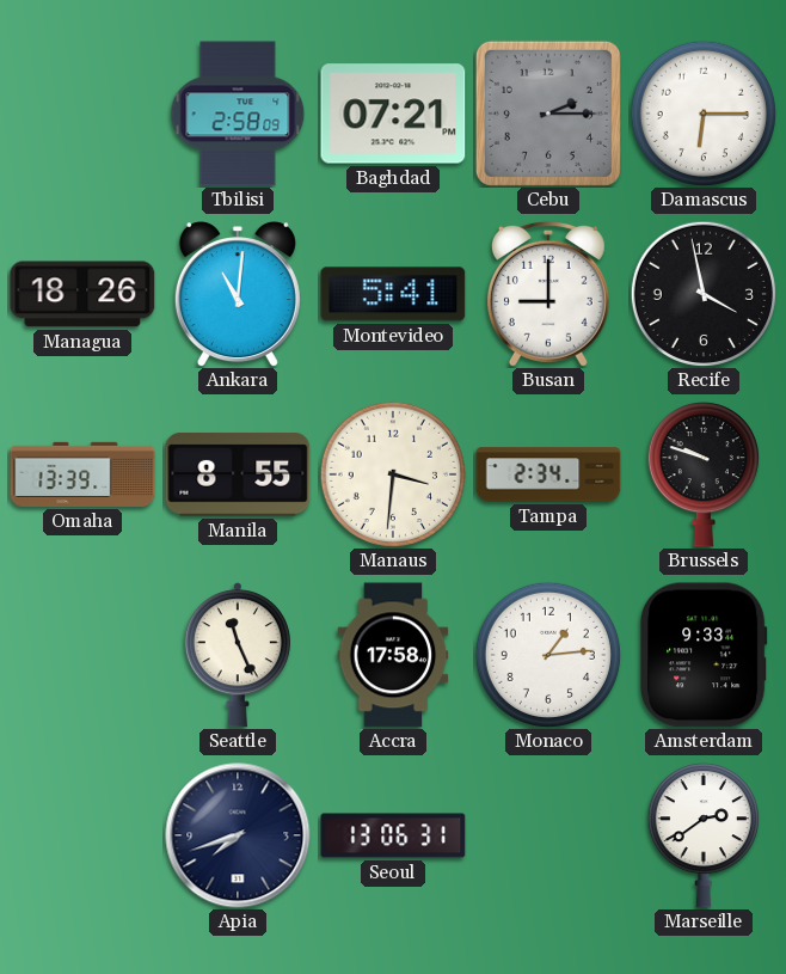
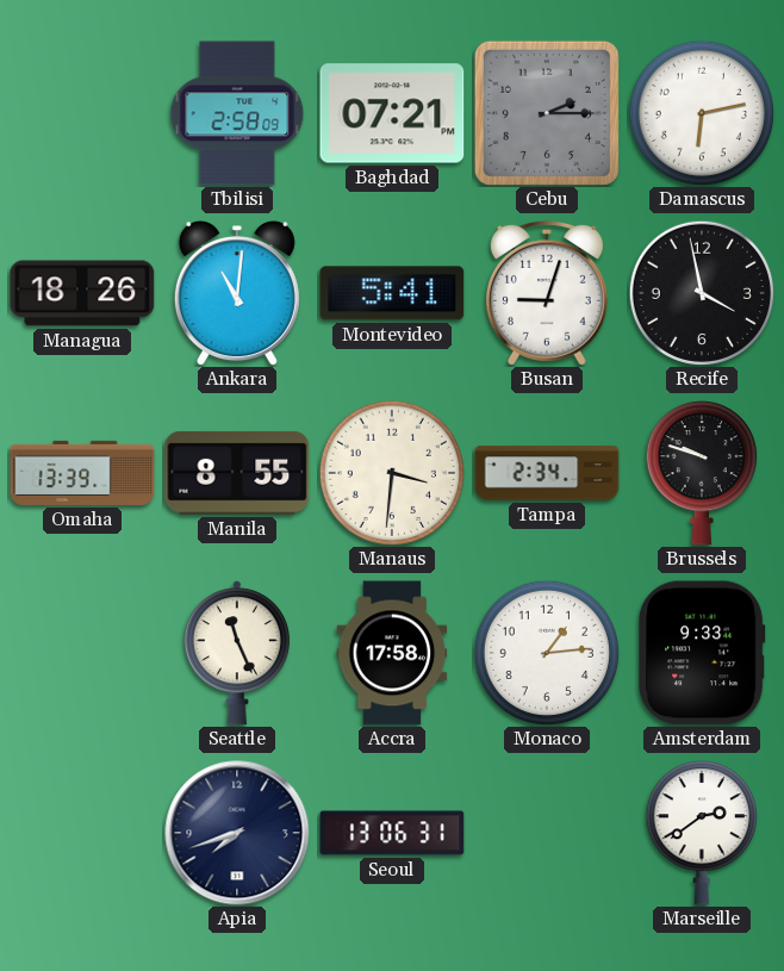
Damascus: 6:15 -> 6:13
Busan: 9:00 -> 9:03
